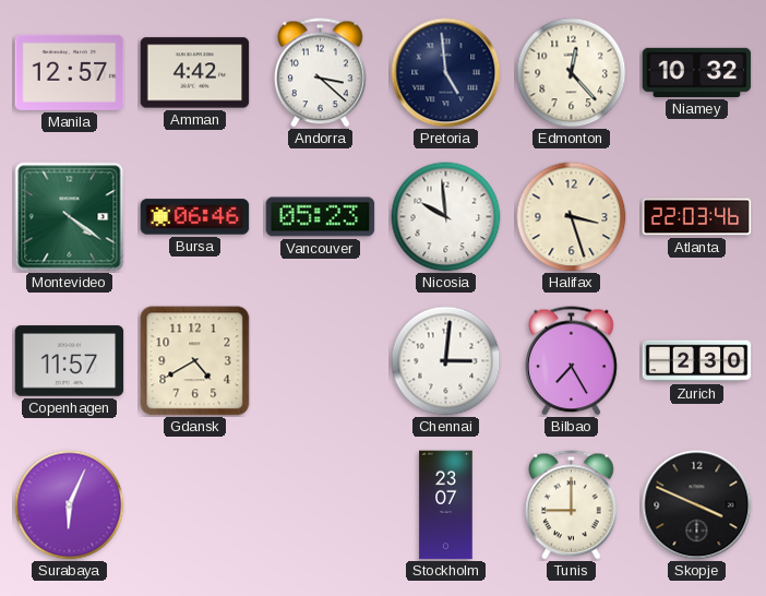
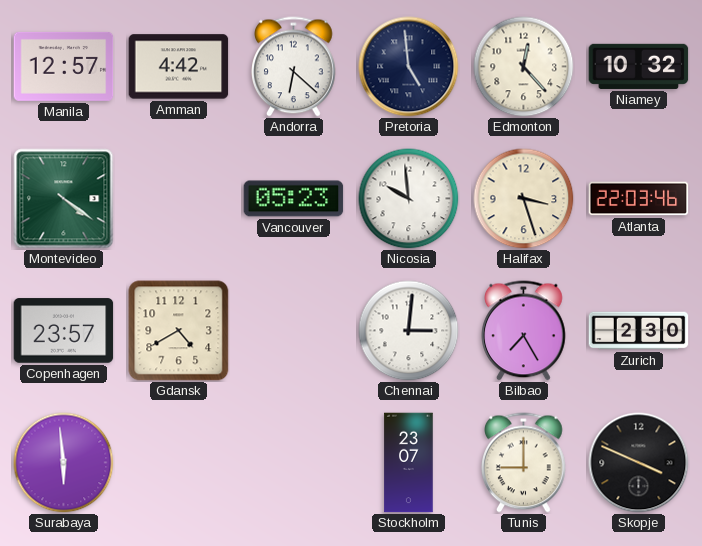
Andorra: 3:22 -> 6:22
Bursa: 06:46 -> none
Copenhagen: 11:57 -> 23:57
Surabaya: 6:04 -> 5:59
